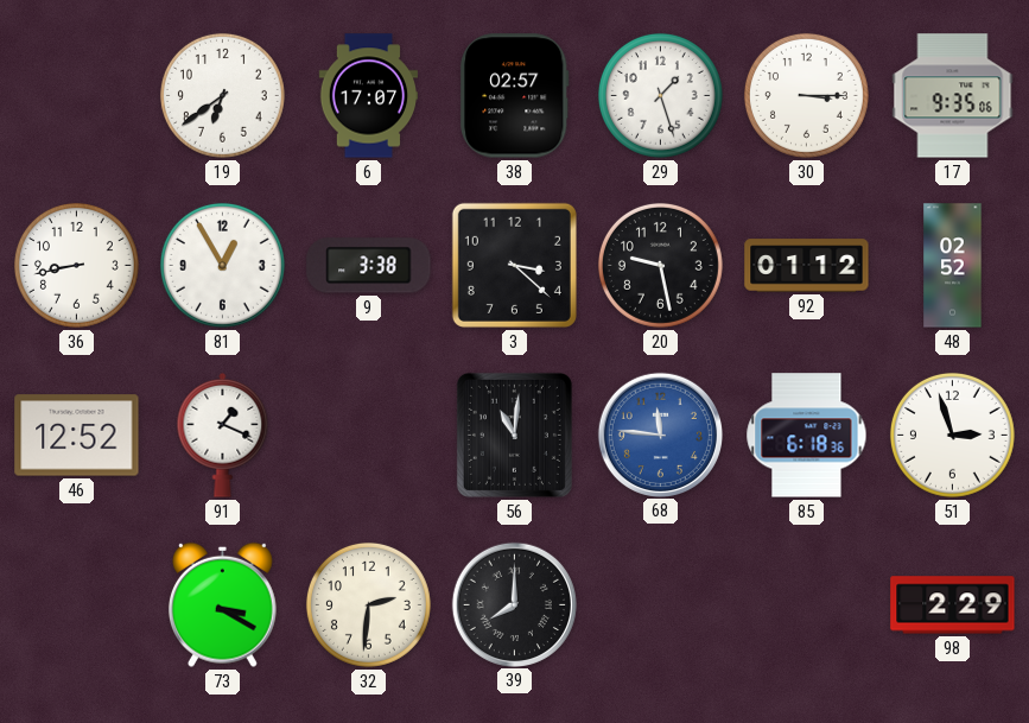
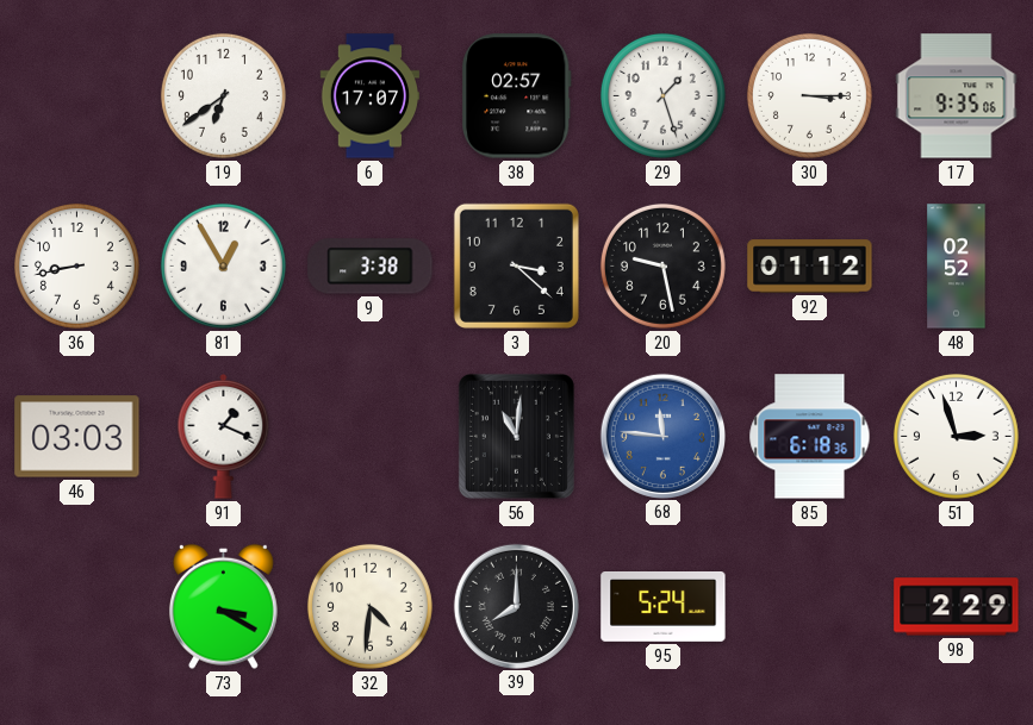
46: 12:52 -> 03:03
32: 2:31 -> 4:31
95: none -> 5:24
